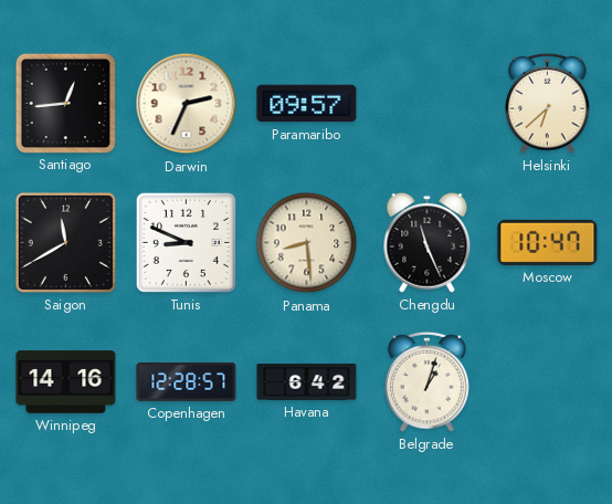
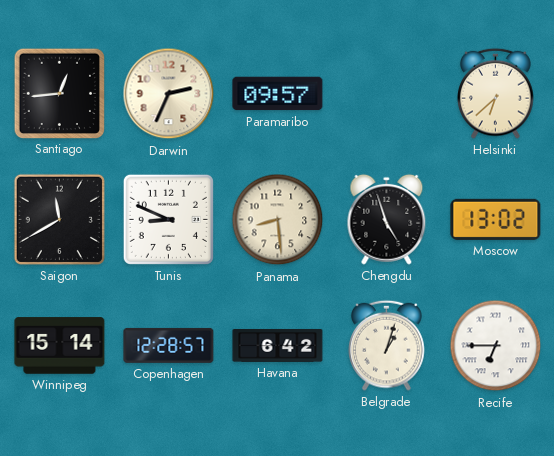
Chengdu: 11:26 -> 4:57
Moscow: 10:47 -> 13:02
Winnipeg: 14:16 -> 15:14
Recife: none -> 6:45
